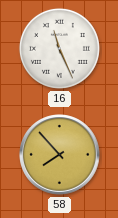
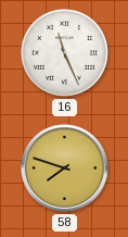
58: 7:53 -> 7:48
